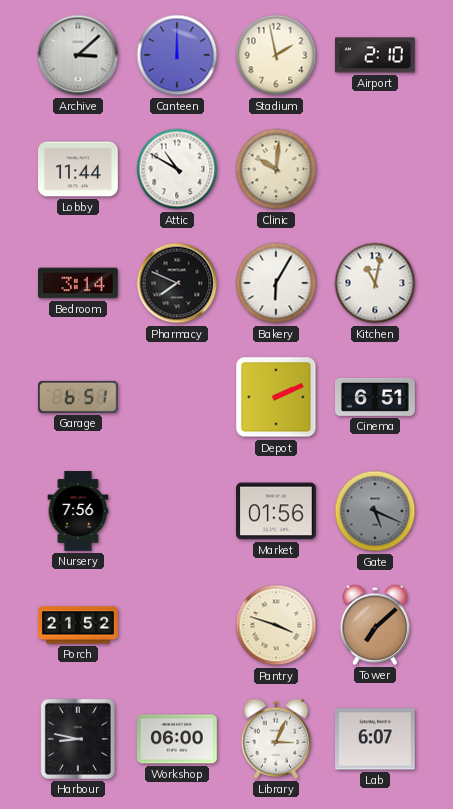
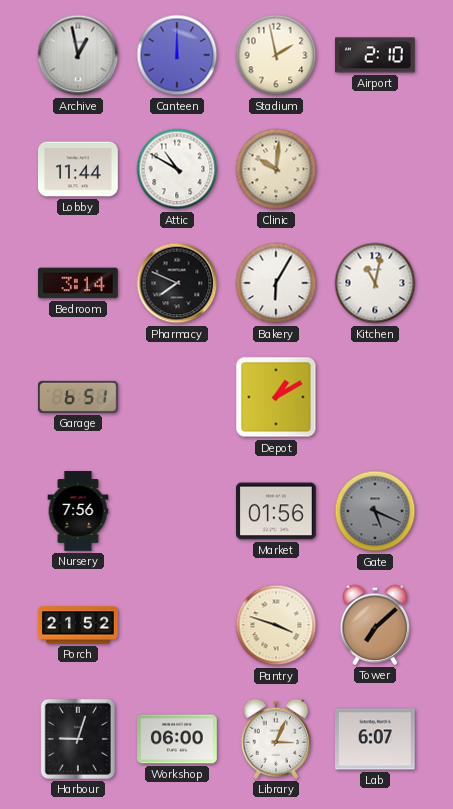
Archive: 3:08 -> 12:58
Depot: 2:11 -> 1:10
Cinema: 6:51 -> none
Harbour: 8:47 -> 9:03
